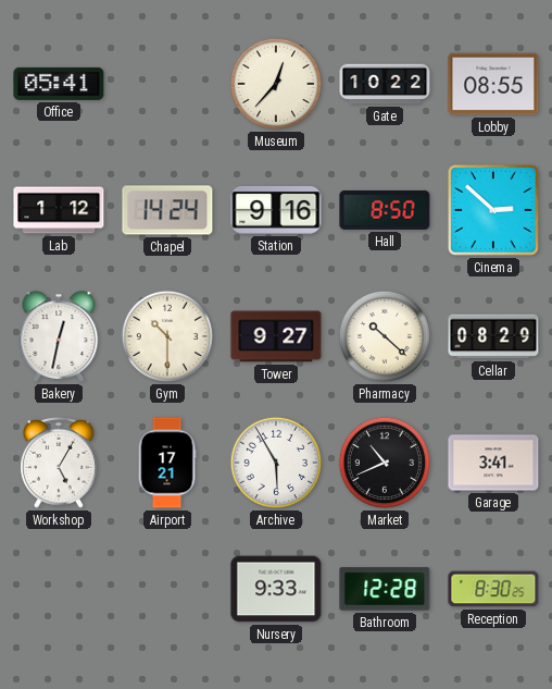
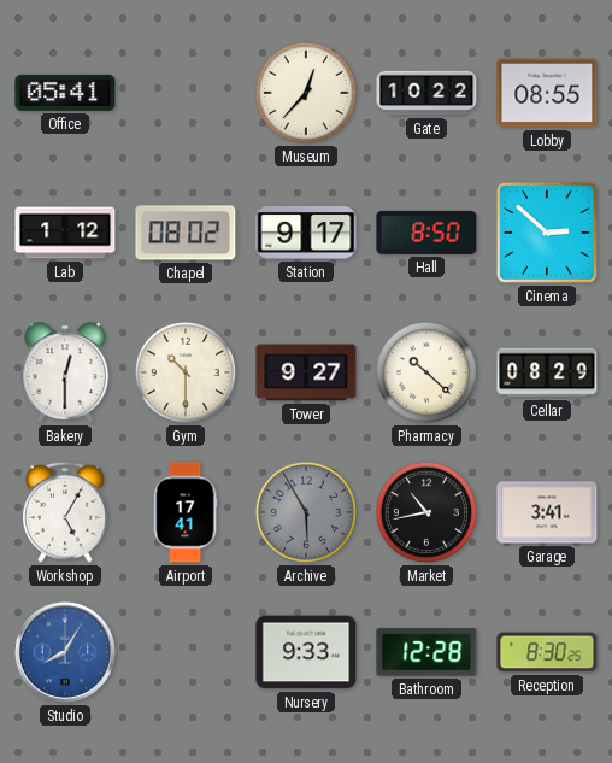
Chapel: 14:24 -> 08:02
Station: 9:16 -> 9:17
Bakery: 12:32 -> 12:30
Airport: 17:21 -> 17:41
Archive dial: white -> grey
Market: 10:41 -> 10:43
Studio: none -> 8:05
